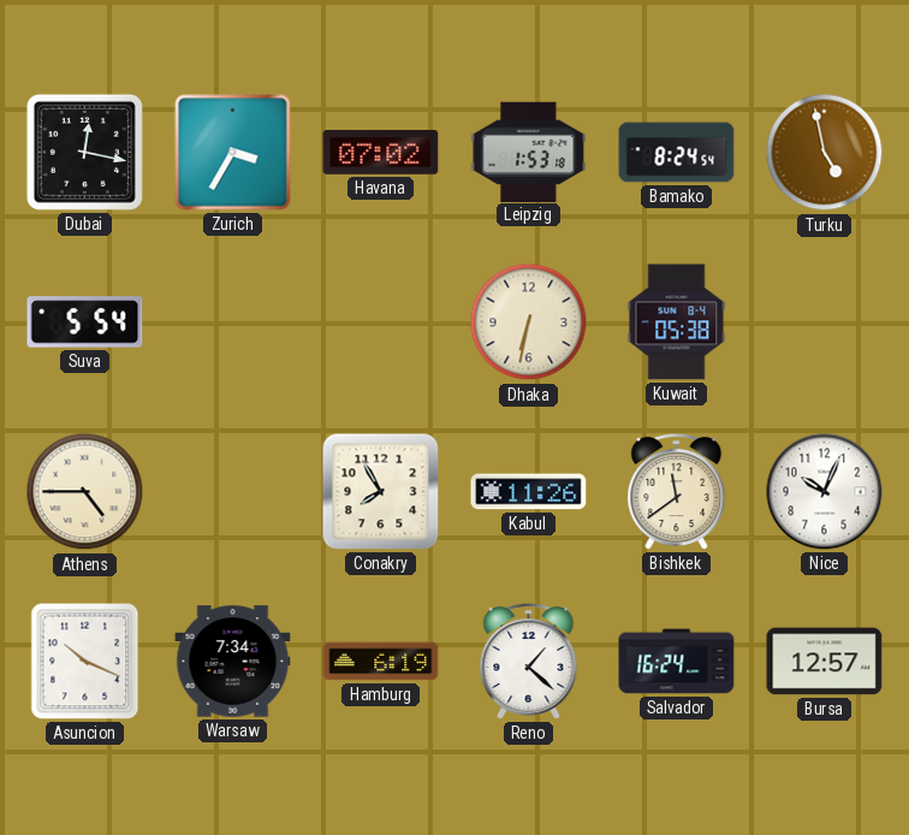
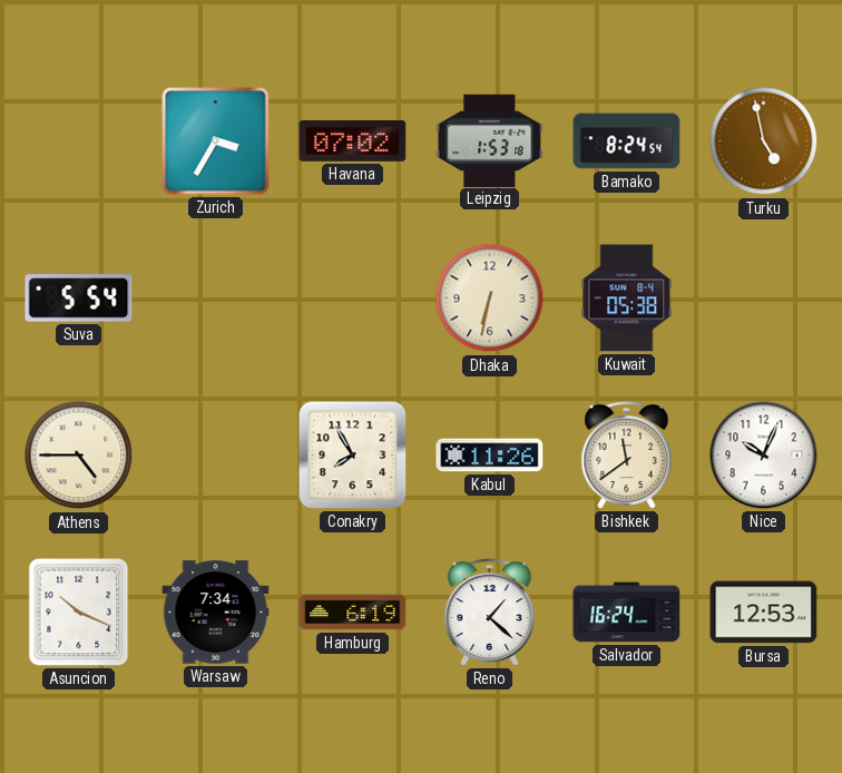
Dubai: 12:17 -> none
Bursa: 12:57 -> 12:53
